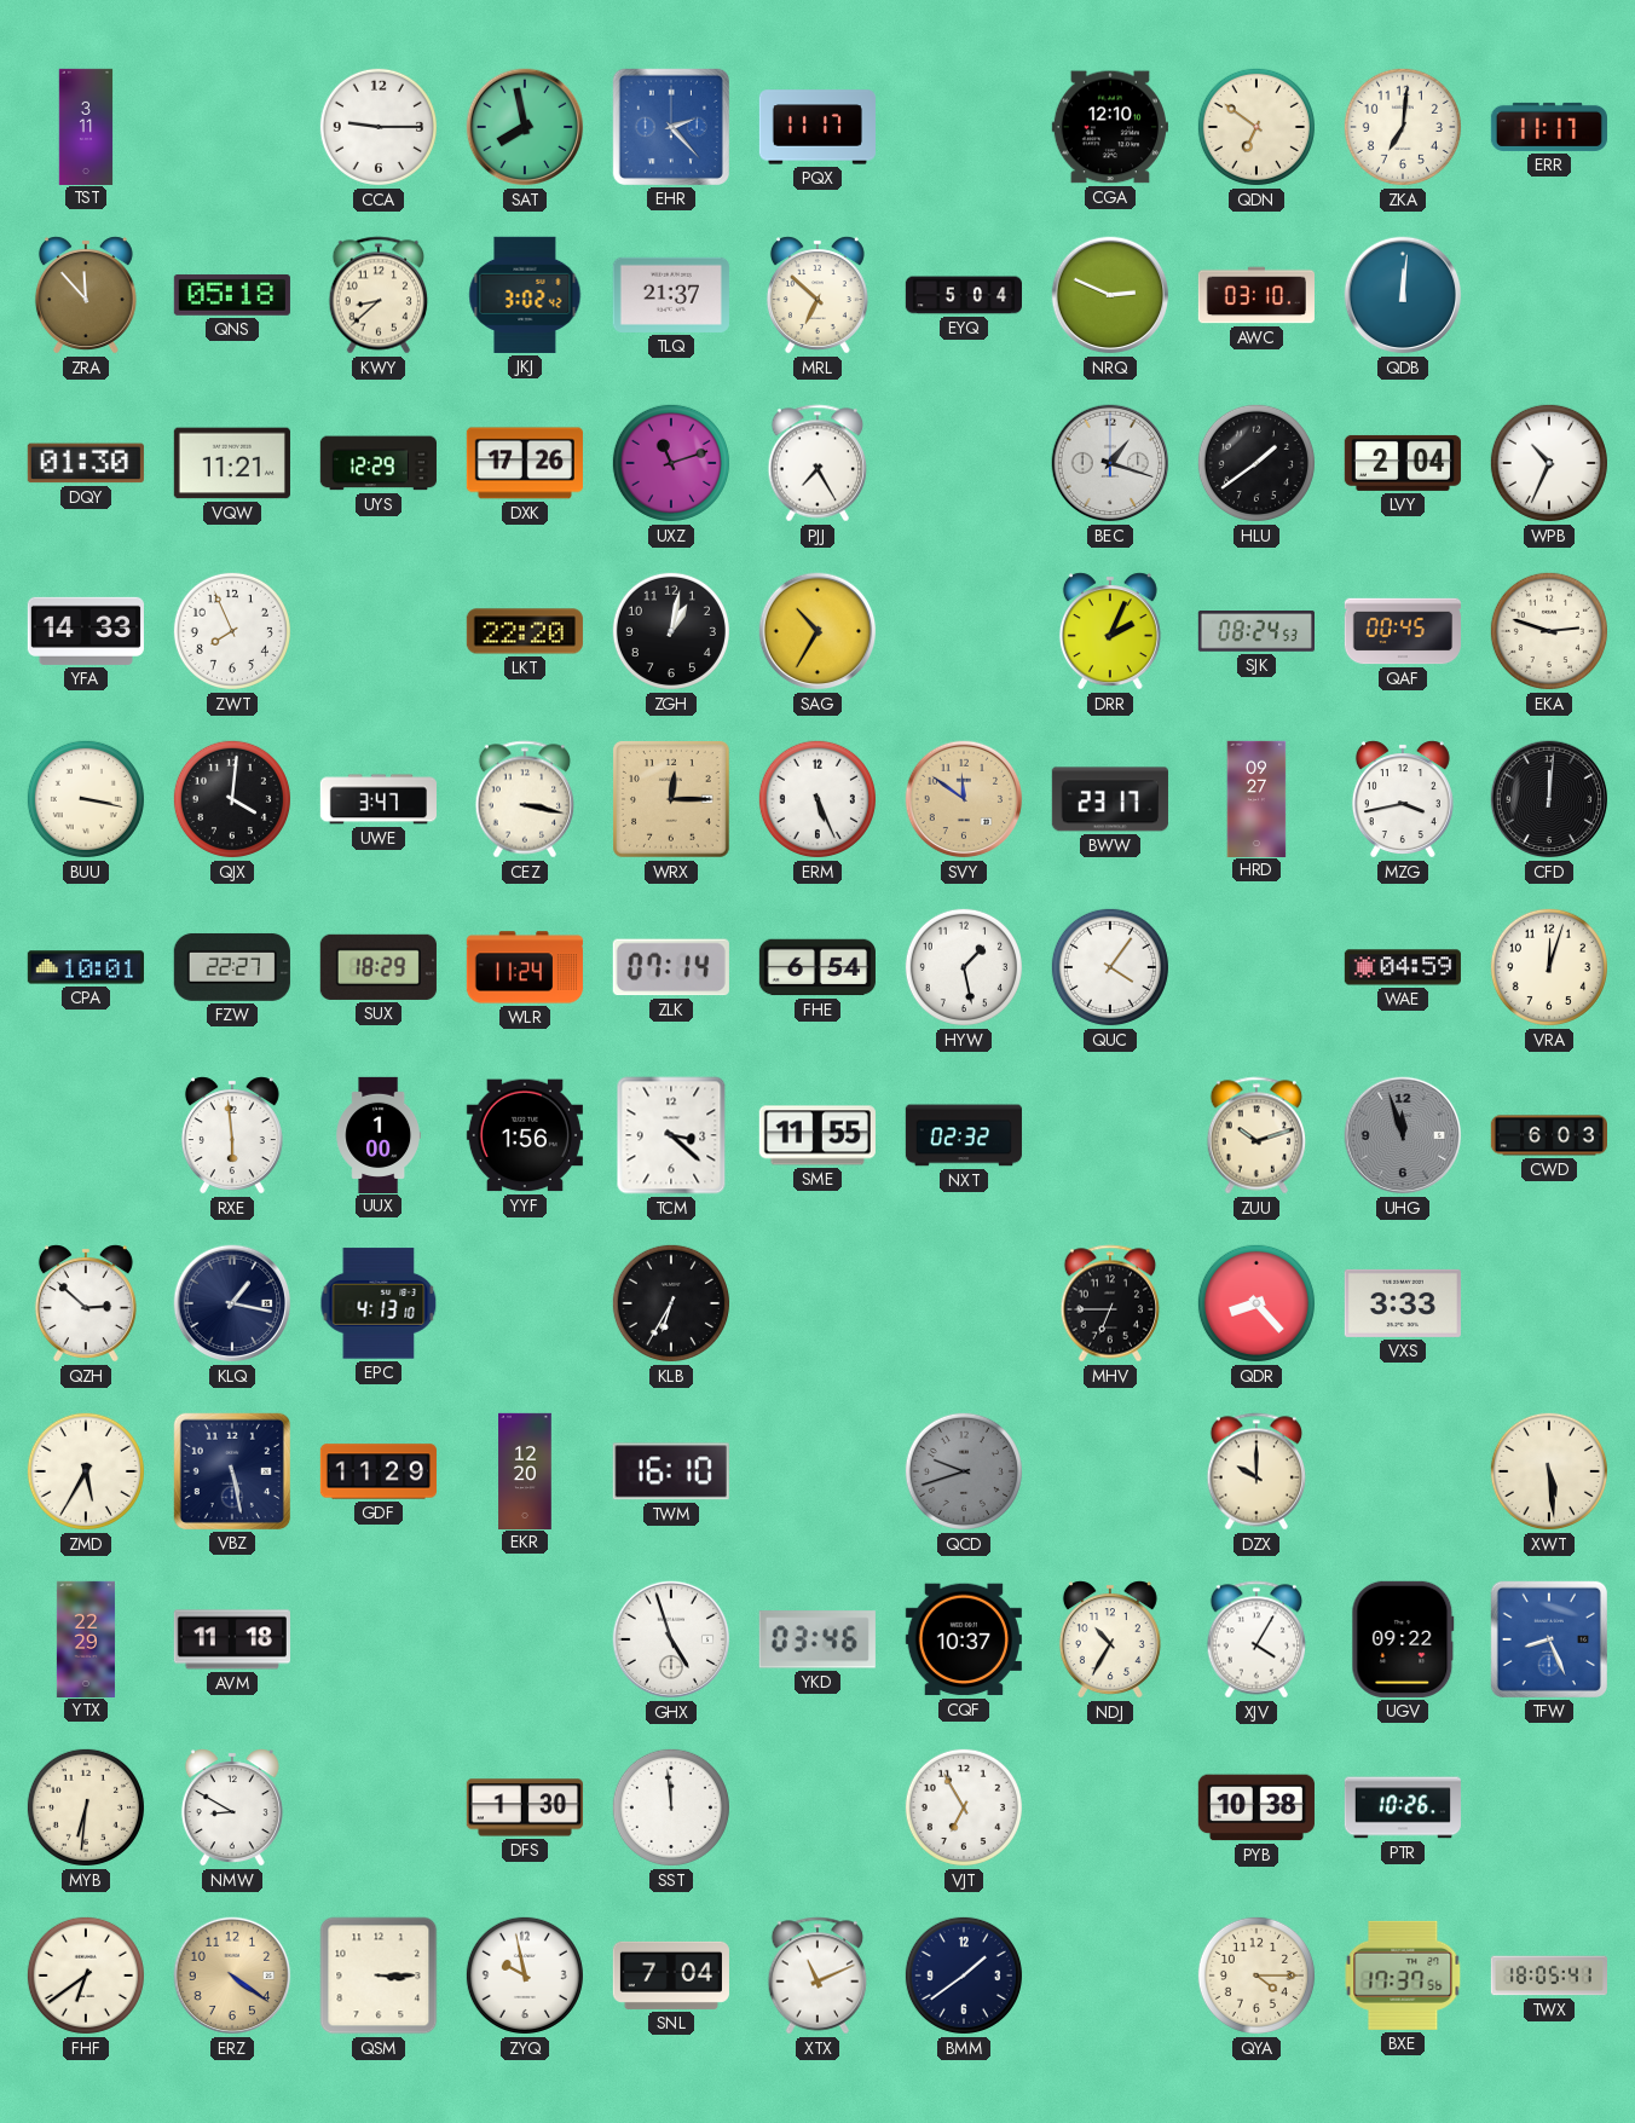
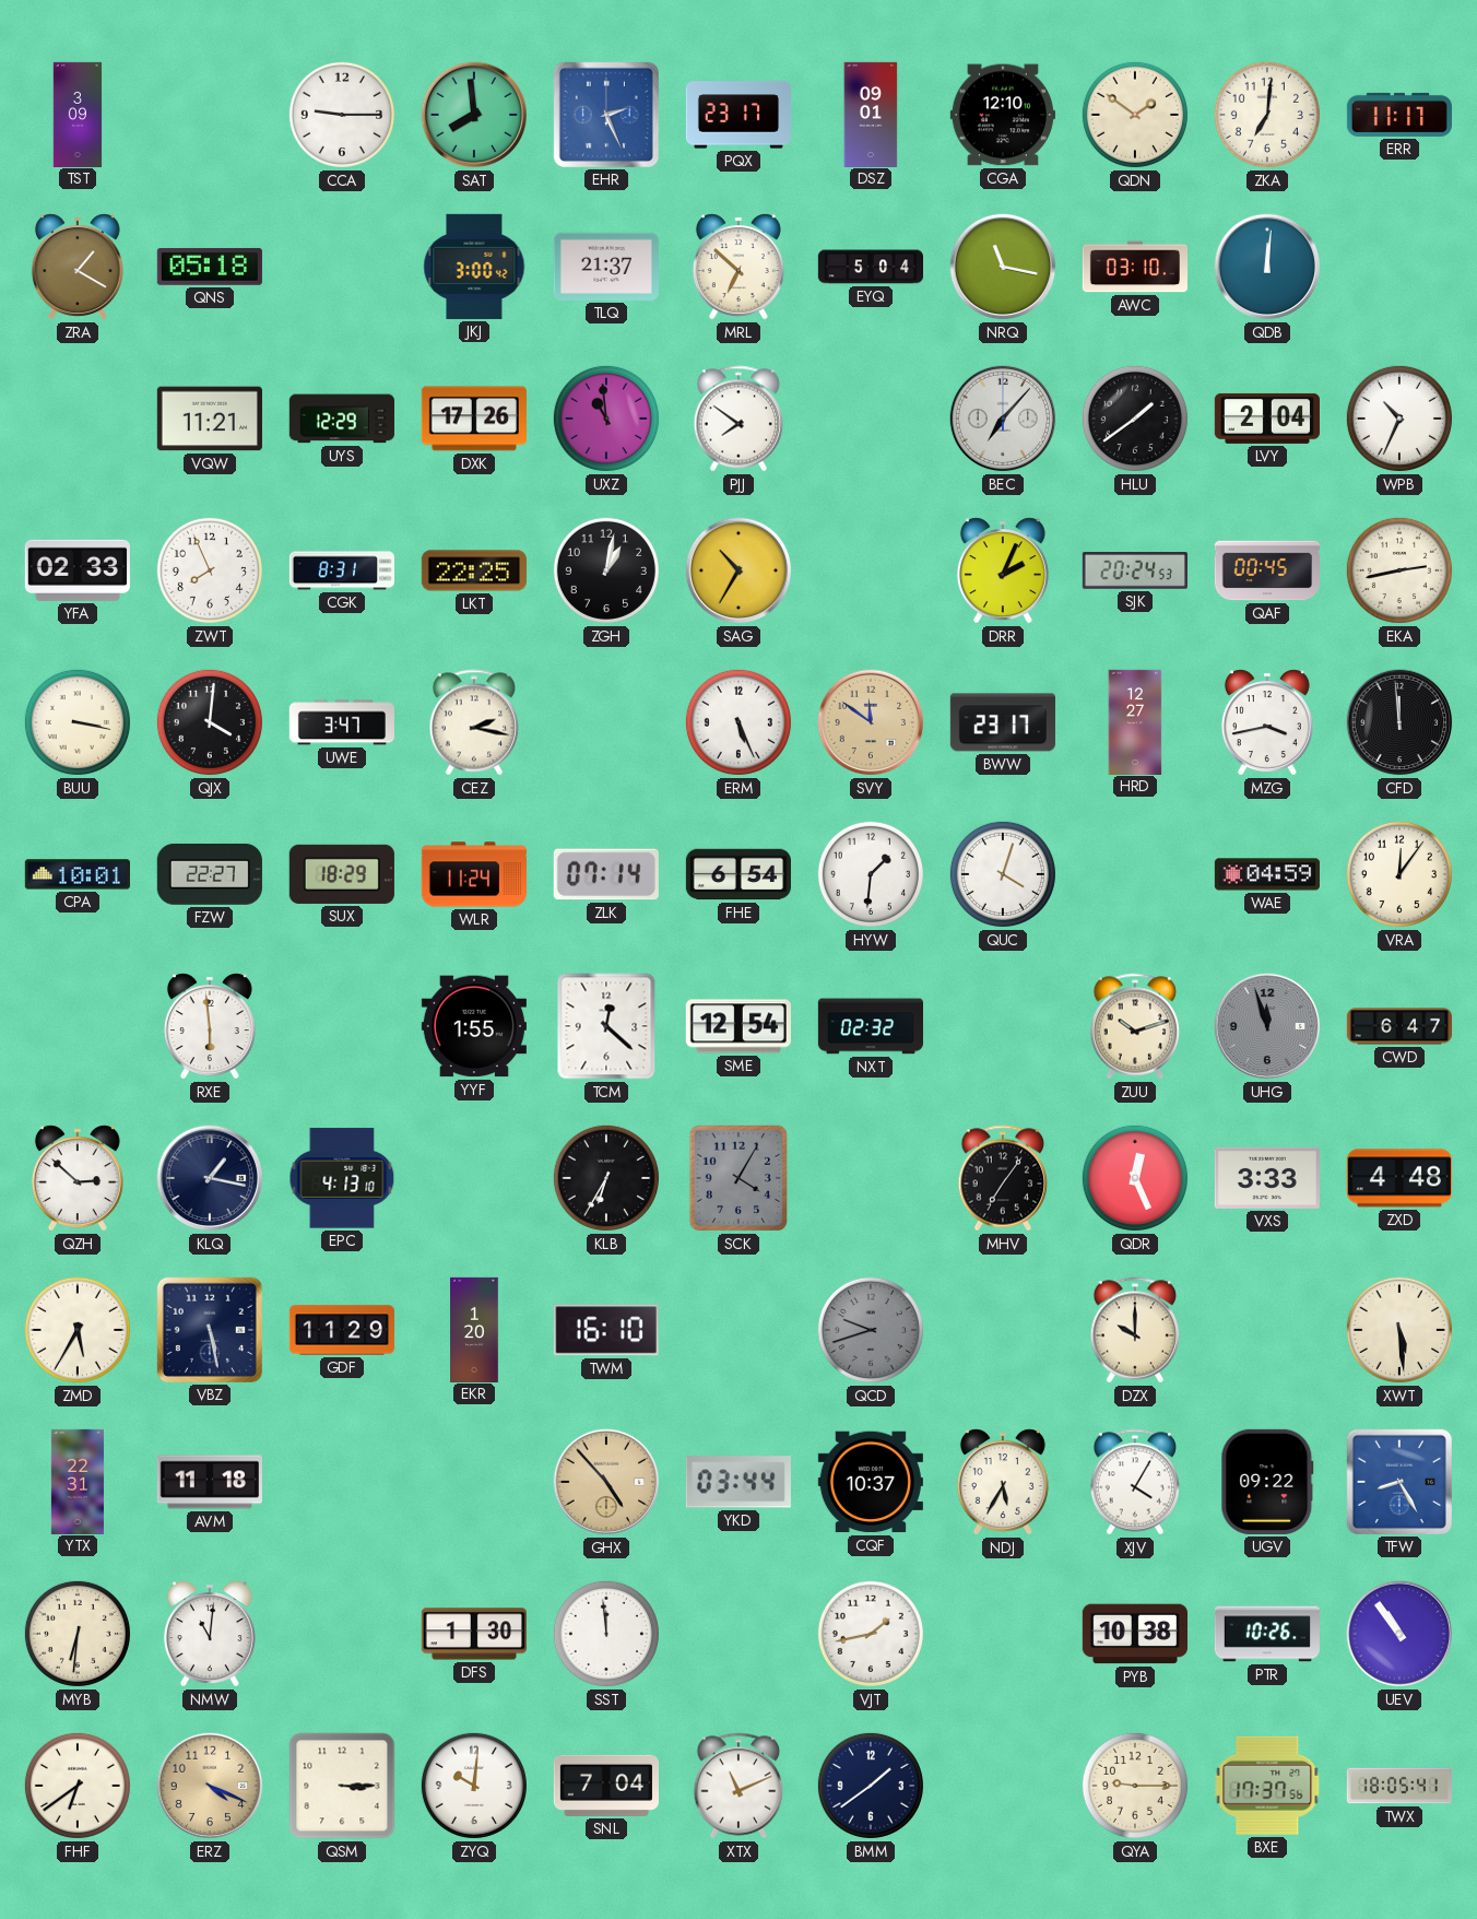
TST: 3:11 -> 3:09
SAT: 7:58 -> 7:59
EHR: 2:23 -> 2:26
PQX: 11:17 -> 23:17
DSZ: none -> 09:01
QDN: 6:51 -> 1:51
ZRA: 11:53 -> 1:20
KWY: 8:38 -> none
JKJ: 3:02 -> 3:00
NRQ: 2:49 -> 11:17
DQY: 01:30 -> none
UXZ: 11:12 -> 10:59
PJJ: 7:25 -> 7:51
BEC: 1:18 -> 7:07
YFA: 14:33 -> 02:33
CGK: none -> 8:31
LKT: 22:20 -> 22:25
SJK: 08:24 -> 20:24
EKA: 2:48 -> 2:43
CEZ: 3:17 -> 2:17
WRX: 12:15 -> none
HRD: 09:27 -> 12:27
CFD: 12:01 -> 11:59
HYW: 1:28 -> 1:31
QUC: 4:06 -> 4:03
VRA: 12:03 -> 12:06
UUX: 1:00 -> none
YYF: 1:56 -> 1:55
TCM: 3:22 -> 12:22
SME: 11:55 -> 12:54
CWD: 6:03 -> 6:47
SCK: none -> 4:05
MHV: 6:45 -> 7:06
QDR: 8:23 -> 12:26
ZXD: none -> 4:48
EKR: 12:20 -> 1:20
YTX: 22:29 -> 22:31
GHX: 4:57 -> 4:53
GHX dial: white -> champagne
YKD: 03:46 -> 03:44
NDJ: 10:35 -> 5:35
TFW: 8:26 -> 8:25
NMW: 8:50 -> 11:01
VJT: 6:55 -> 1:43
UEV: none -> 10:54
ERZ: 4:21 -> 4:19
ZYQ: 9:58 -> 10:01
QYA: 4:15 -> 9:15
